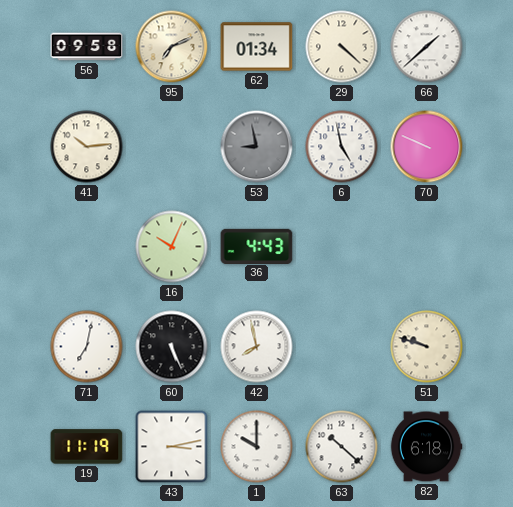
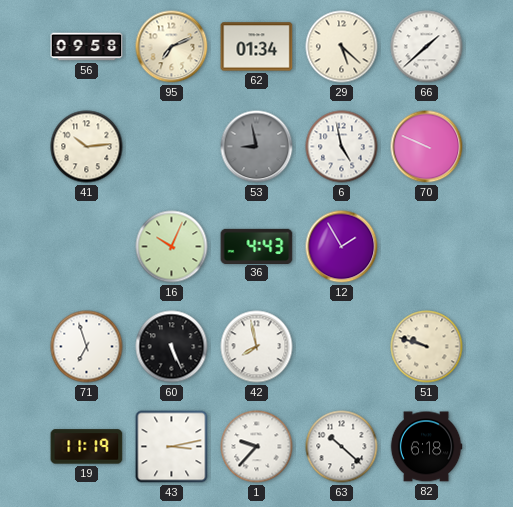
29: 4:22 -> 5:22
12: none -> 1:55
71: 7:02 -> 6:57
1: 10:00 -> 9:37
